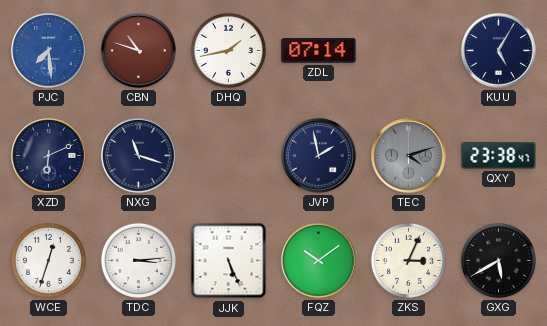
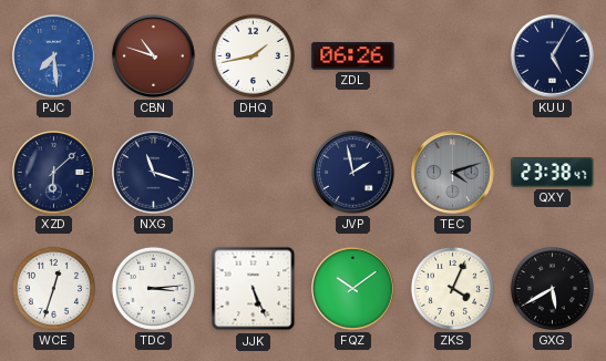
ZDL: 07:14 -> 06:26
XZD: 6:11 -> 6:08
ZKS: 3:04 -> 4:04
